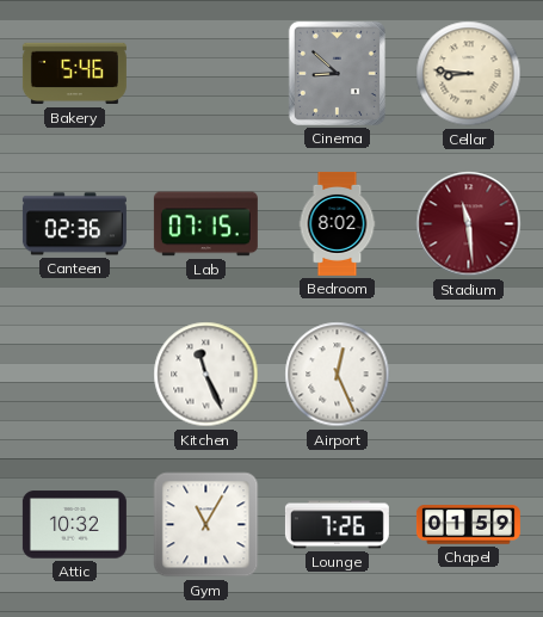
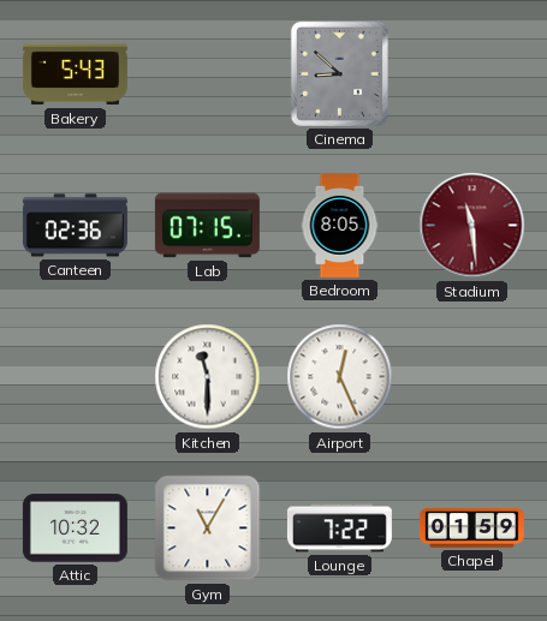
Bakery: 5:46 -> 5:43
Cellar: 8:46 -> none
Bedroom: 8:02 -> 8:05
Kitchen: 11:26 -> 11:30
Lounge: 7:26 -> 7:22
